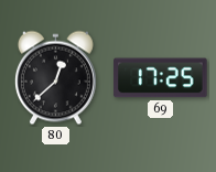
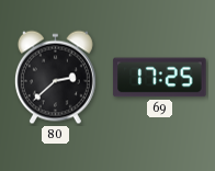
80: 12:38 -> 2:38
